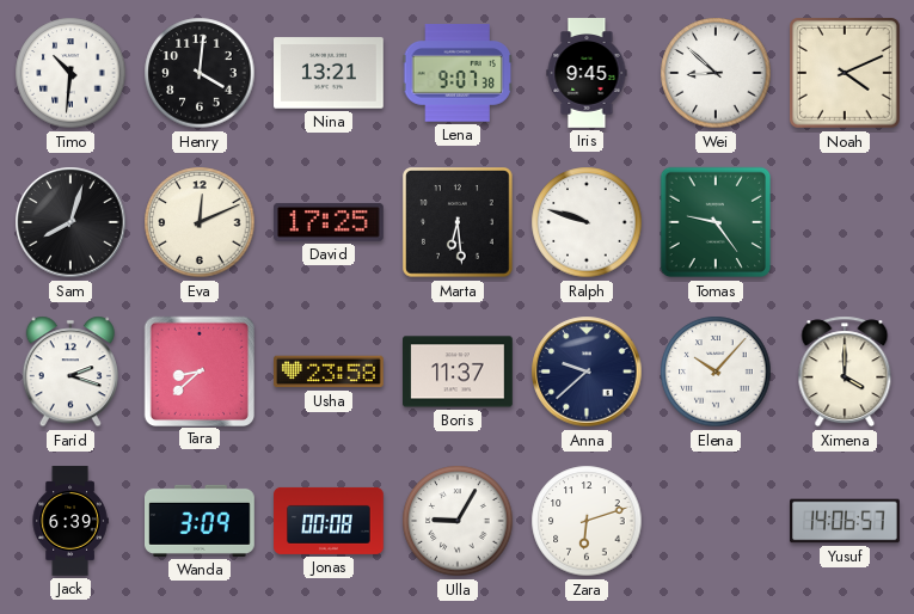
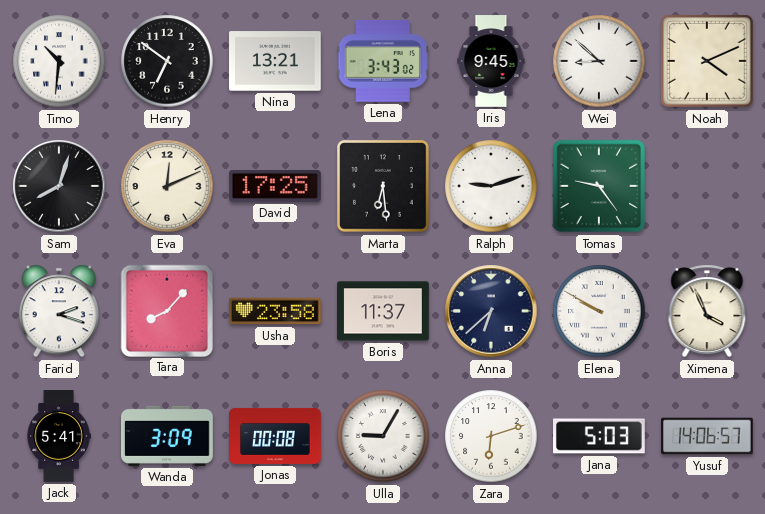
Henry: 4:01 -> 6:51
Lena: 9:07 -> 3:43
Ralph: 9:48 -> 9:12
Tara: 8:38 -> 8:07
Anna: 9:38 -> 6:38
Elena: 10:07 -> 9:50
Ximena: 4:00 -> 3:56
Jack: 6:39 -> 5:41
Jana: none -> 5:03
